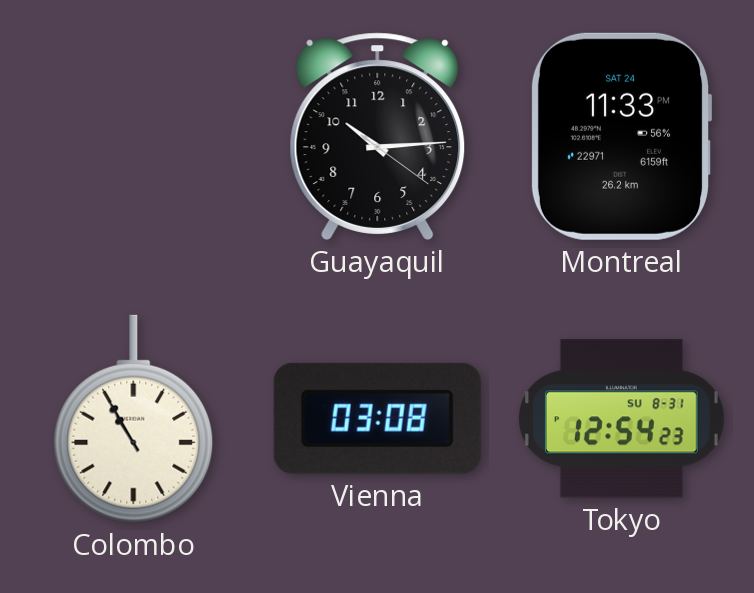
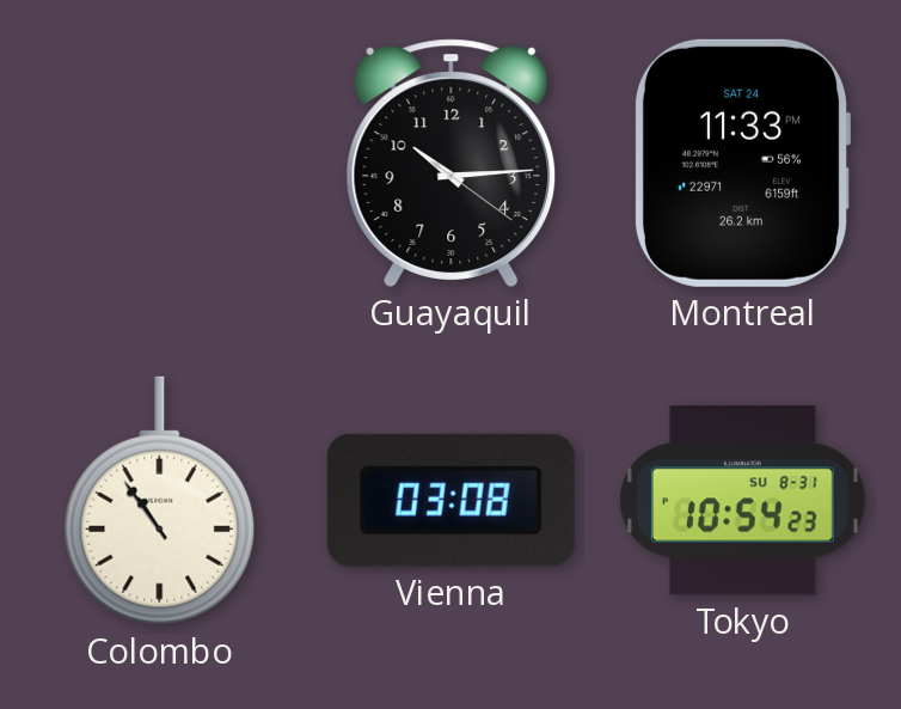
Colombo: 10:55 -> 10:54
Tokyo: 12:54 -> 10:54
